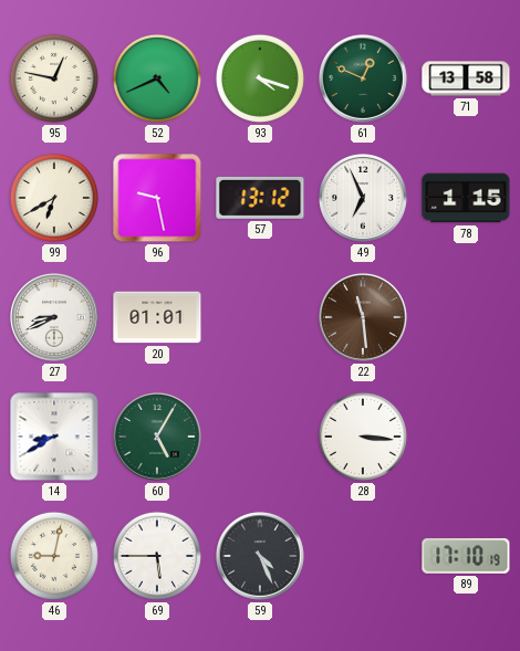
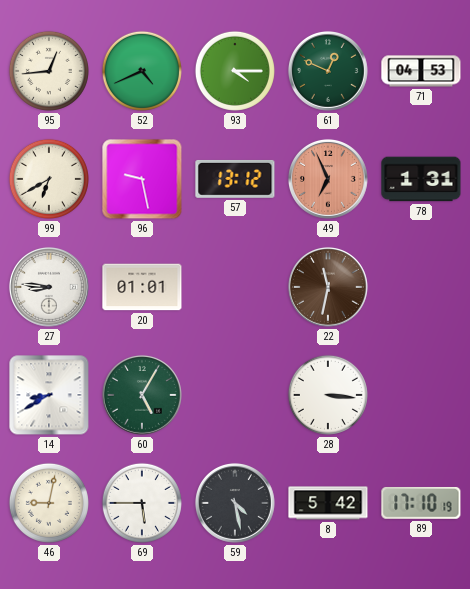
95: 12:47 -> 12:44
93: 4:18 -> 4:15
71: 13:58 -> 04:53
49 dial: white -> salmon
78: 1:15 -> 1:31
27: 8:41 -> 8:46
22: 11:29 -> 11:32
59: 4:26 -> 4:28
8: none -> 5:42
